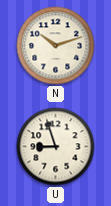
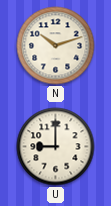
U: 8:57 -> 9:00
